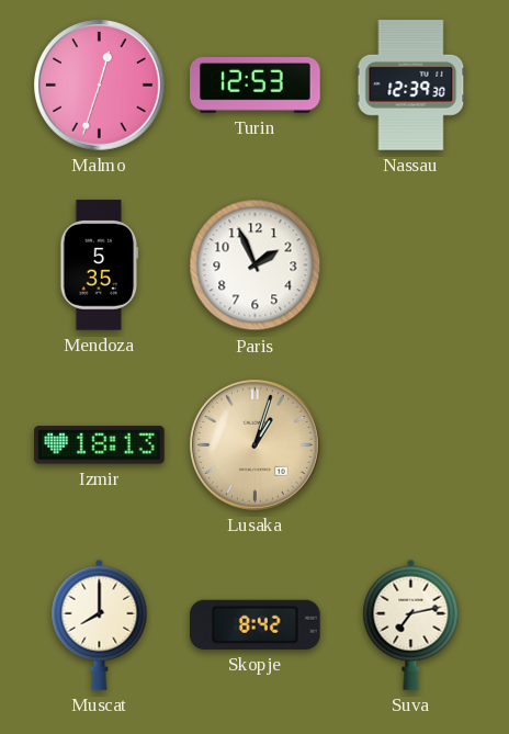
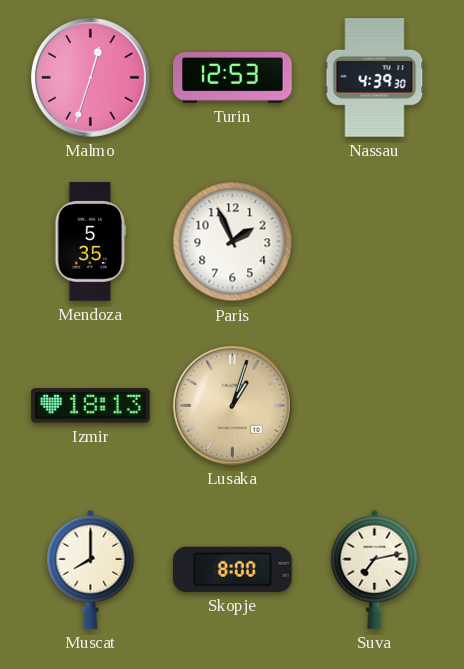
Nassau: 12:39 -> 4:39
Skopje: 8:42 -> 8:00
